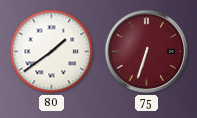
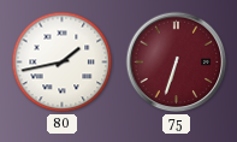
80: 1:39 -> 1:43
